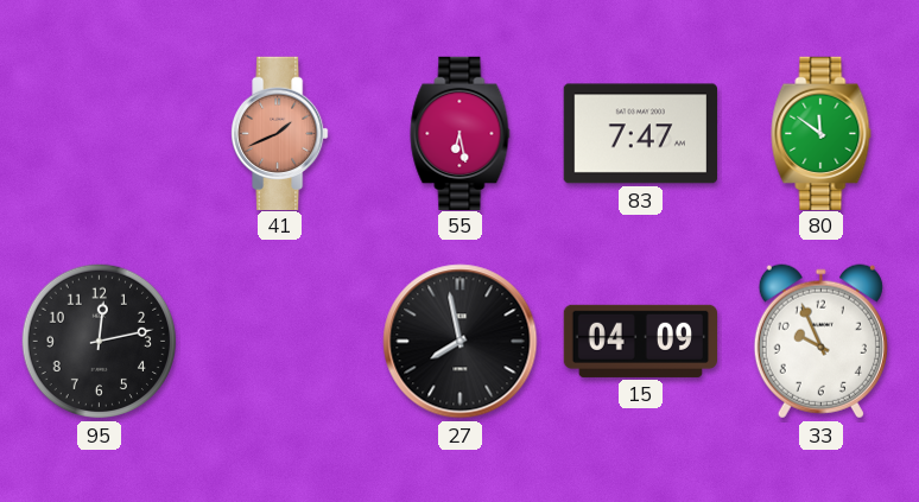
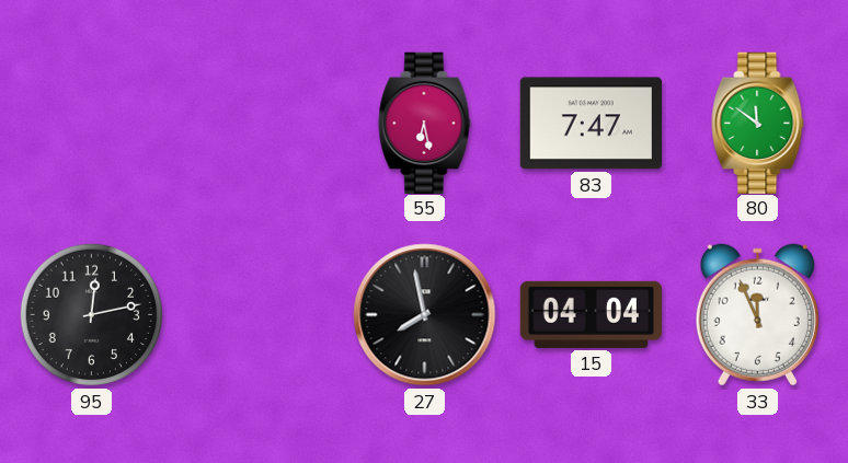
41: 1:41 -> none
15: 04:09 -> 04:04
33: 9:56 -> 11:56
